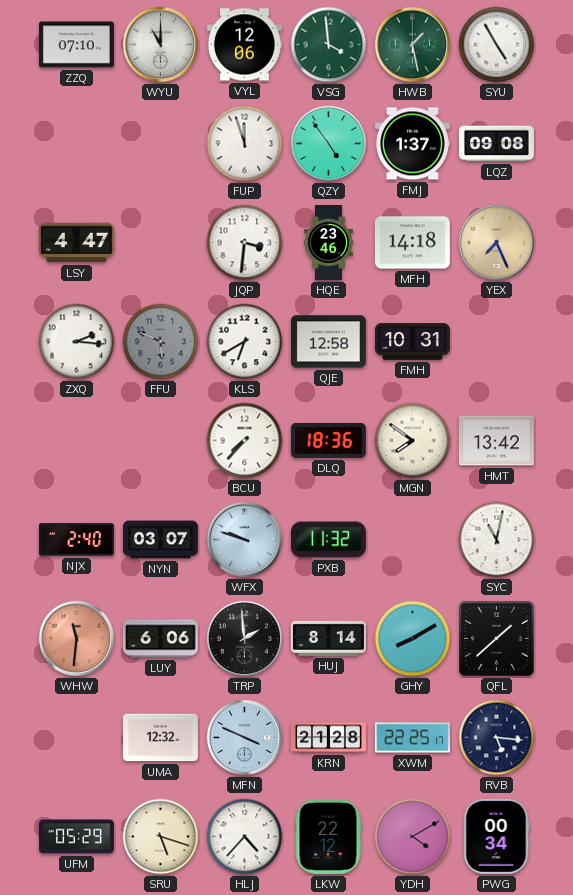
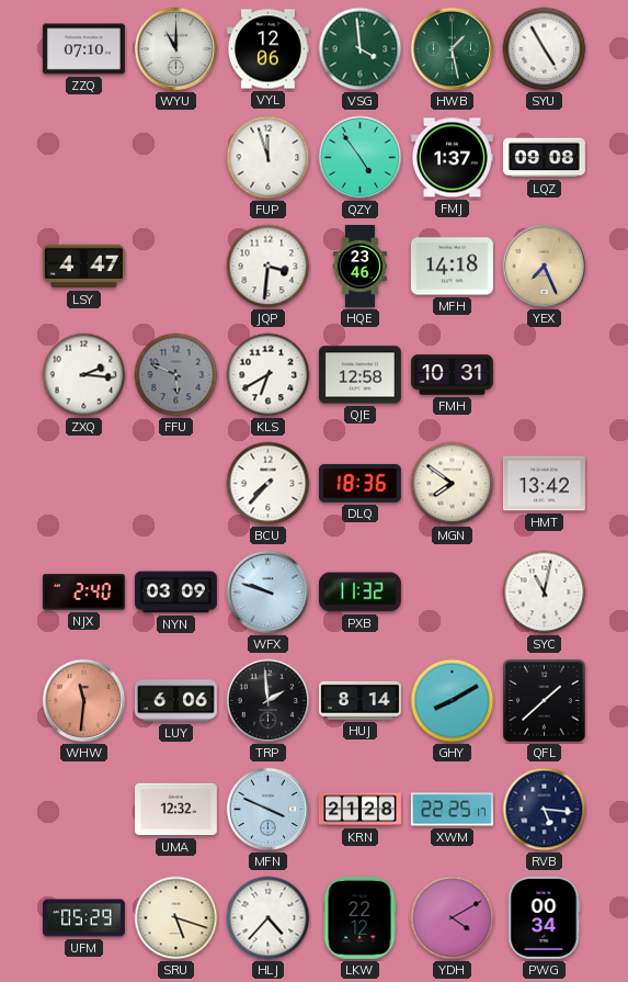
NYN: 03:07 -> 03:09
